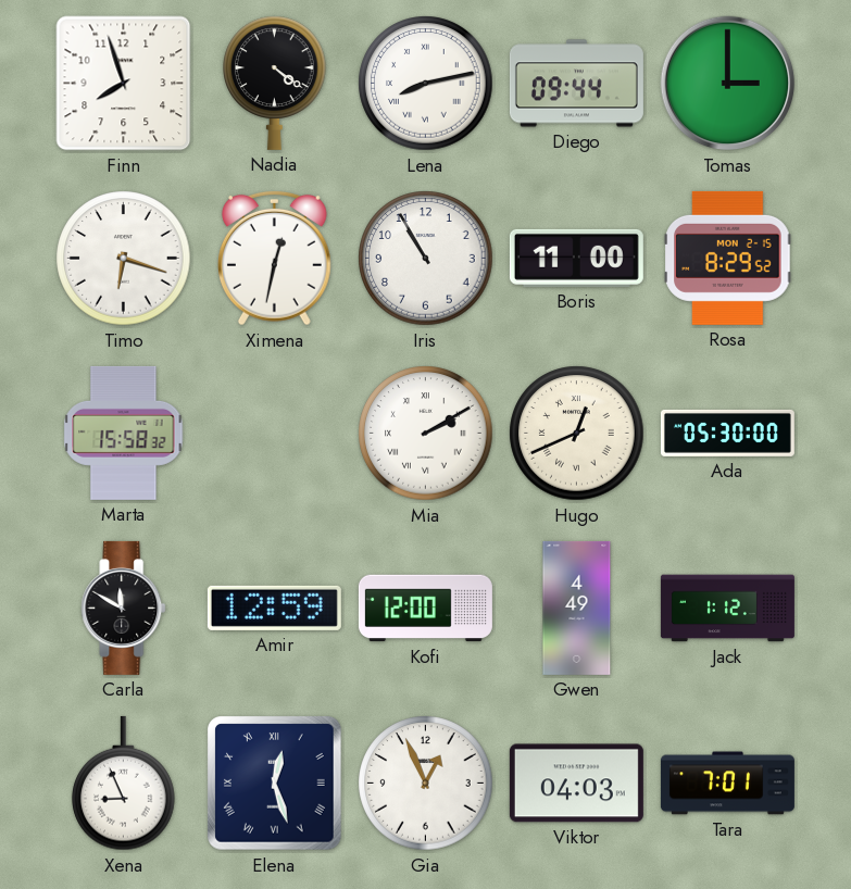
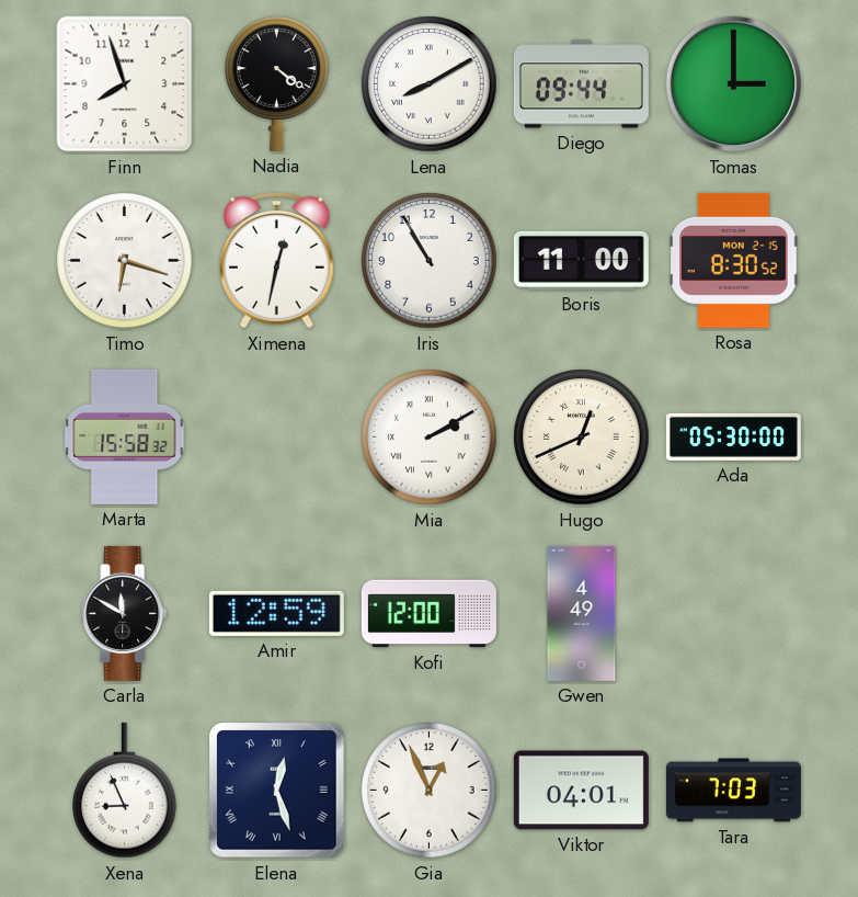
Lena: 8:13 -> 8:10
Rosa: 8:29 -> 8:30
Jack: 1:12 -> none
Viktor: 04:03 -> 04:01
Tara: 7:01 -> 7:03
